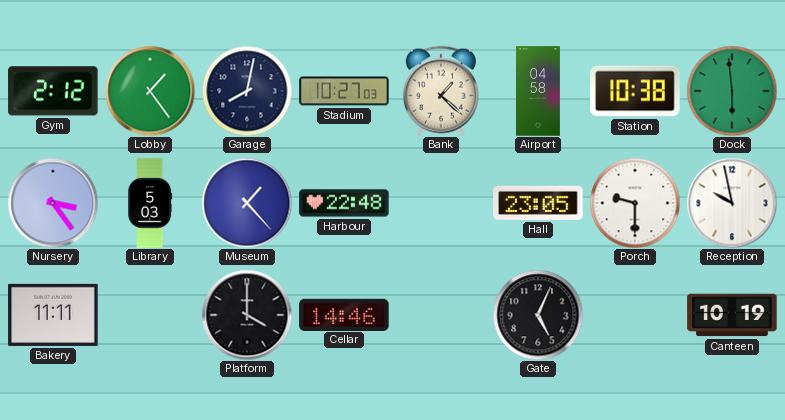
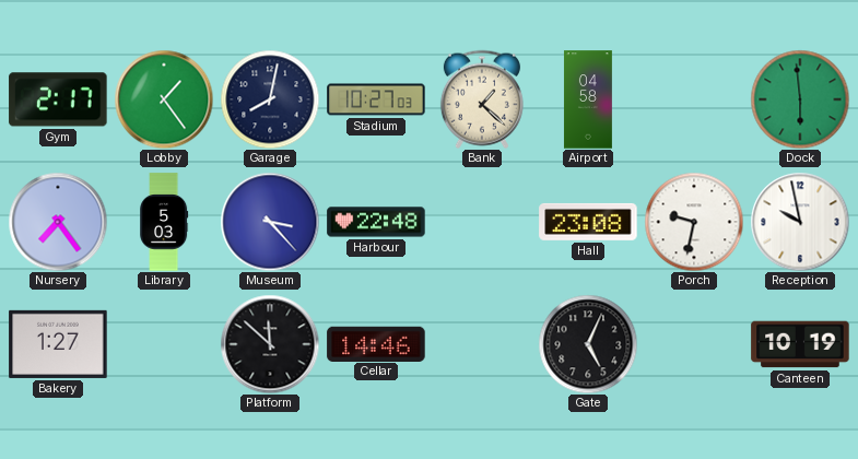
Gym: 2:12 -> 2:17
Station: 10:38 -> none
Nursery: 3:24 -> 7:24
Museum: 1:23 -> 3:23
Hall: 23:05 -> 23:08
Porch: 9:30 -> 9:32
Bakery: 11:11 -> 1:27
Platform: 4:00 -> 11:52
